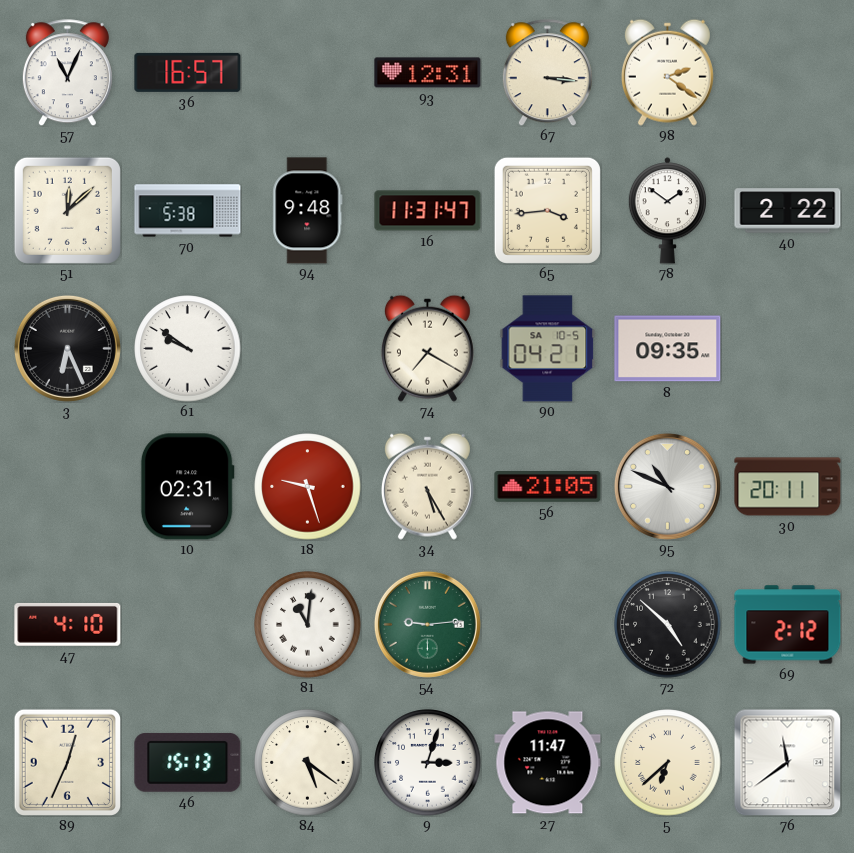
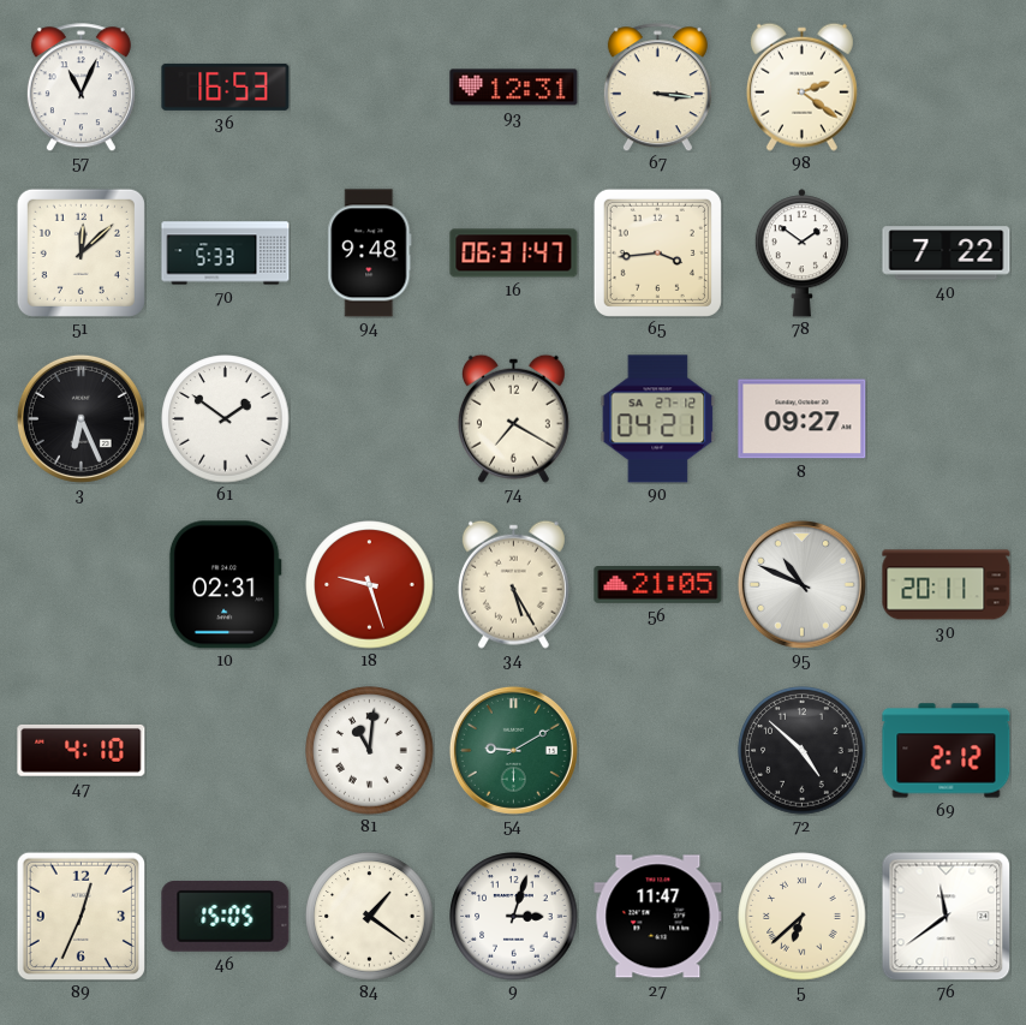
36: 16:57 -> 16:53
70: 5:38 -> 5:33
16: 11:31 -> 06:31
40: 2:22 -> 7:22
61: 9:51 -> 1:51
90 date: SA 10-5 -> SA 27-12
8: 09:35 -> 09:27
54: 9:14 -> 9:10
46: 15:13 -> 15:05
84: 5:21 -> 1:21
